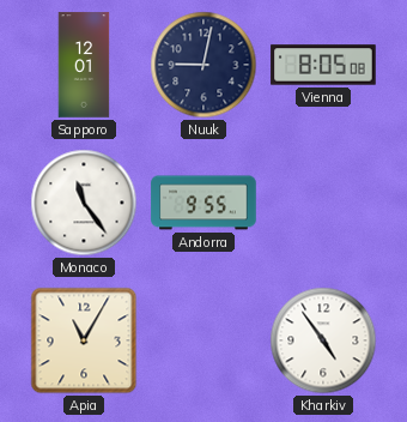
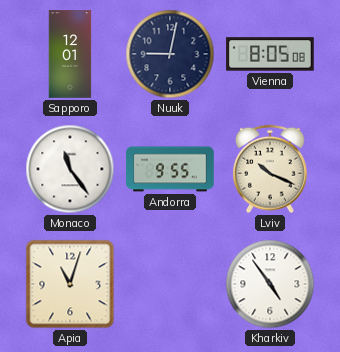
Lviv: none -> 10:19
Apia: 11:05 -> 11:03
